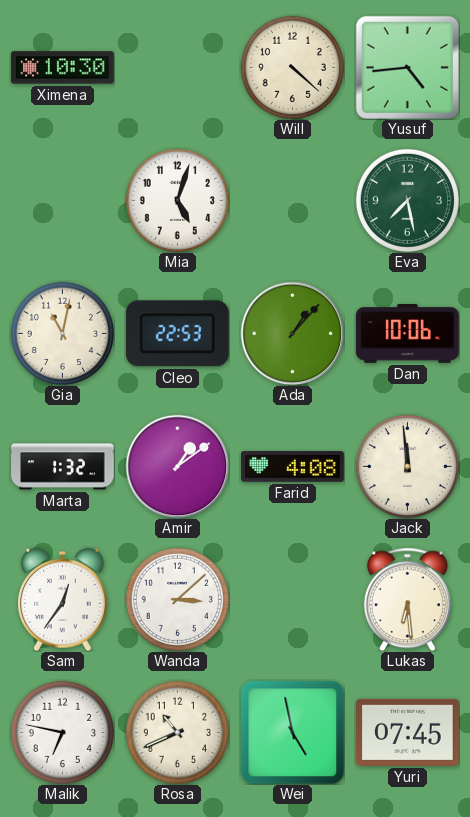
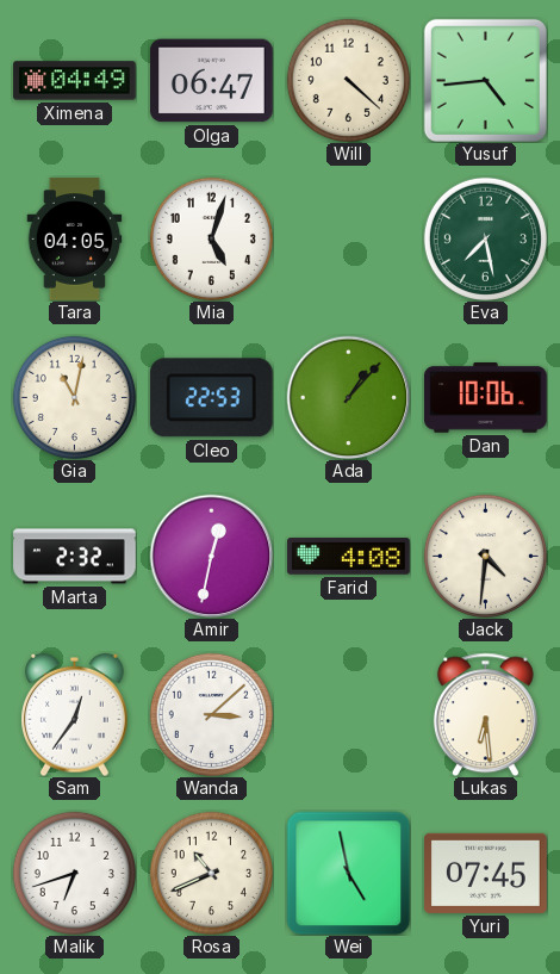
Ximena: 10:30 -> 04:49
Olga: none -> 06:47
Tara: none -> 04:05
Marta: 1:32 -> 2:32
Amir: 1:09 -> 12:32
Jack: 11:59 -> 4:31
Malik: 6:47 -> 6:42
